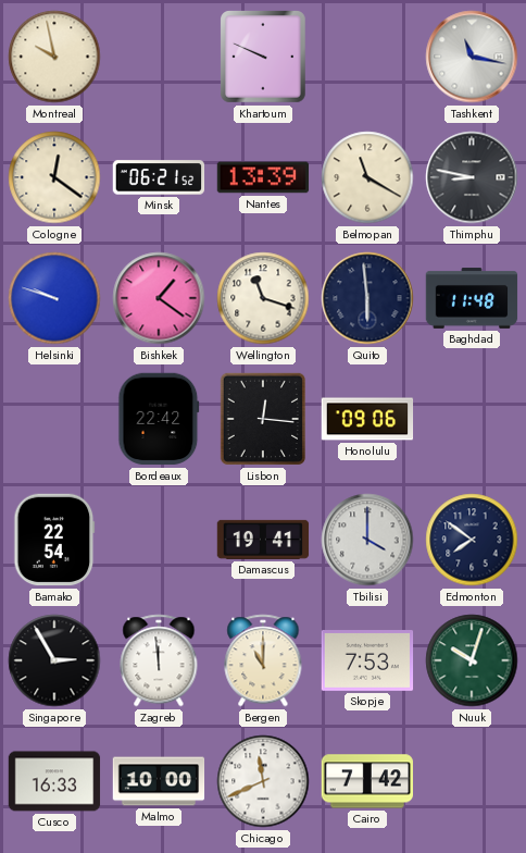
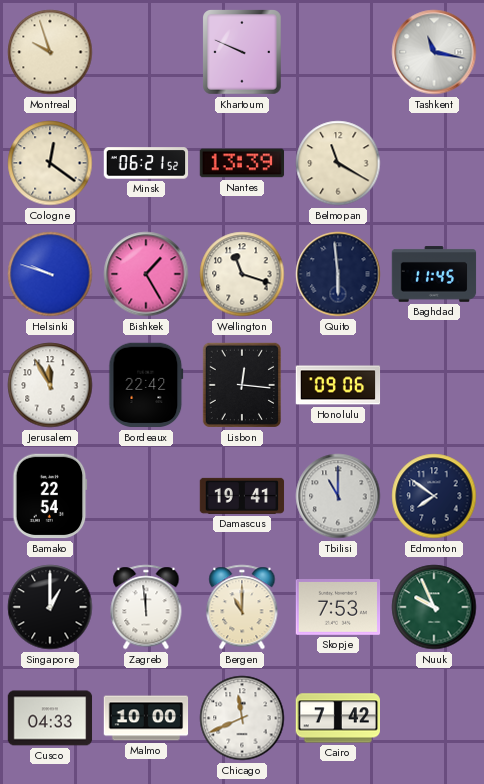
Montreal: 9:58 -> 9:57
Thimphu: 8:47 -> none
Bishkek: 1:21 -> 1:25
Baghdad: 11:48 -> 11:45
Jerusalem: none -> 11:55
Tbilisi: 4:00 -> 11:00
Singapore: 2:55 -> 1:00
Nuuk: 10:03 -> 9:56
Cusco: 16:33 -> 04:33
